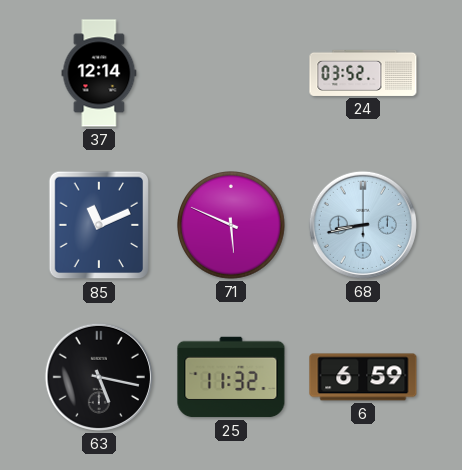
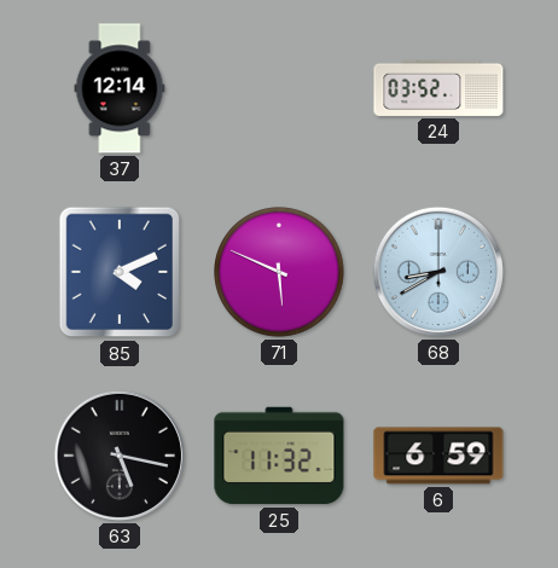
85: 11:11 -> 4:11
68: 8:43 -> 8:40
